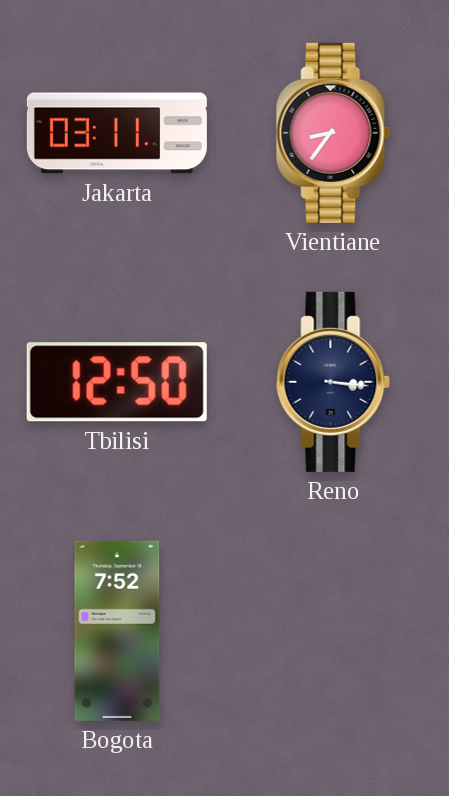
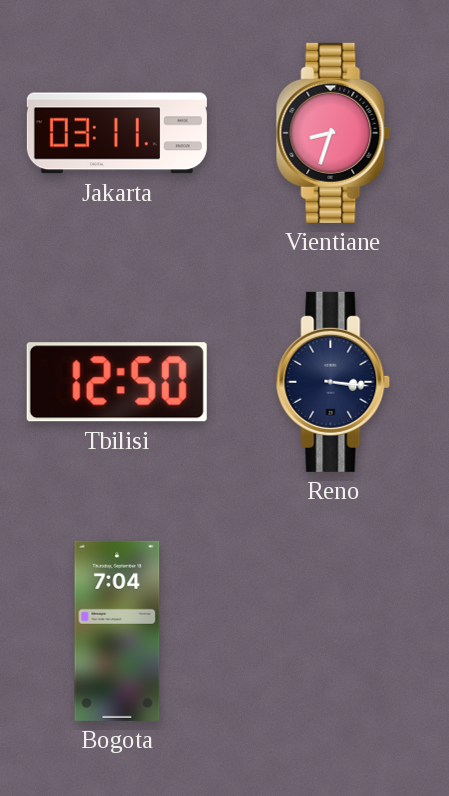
Vientiane: 8:36 -> 8:33
Bogota: 7:52 -> 7:04
